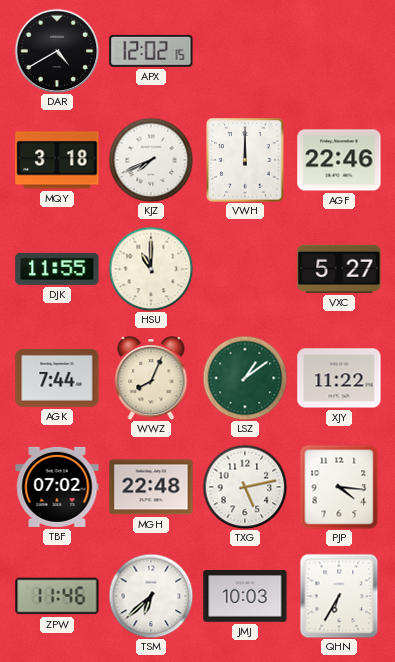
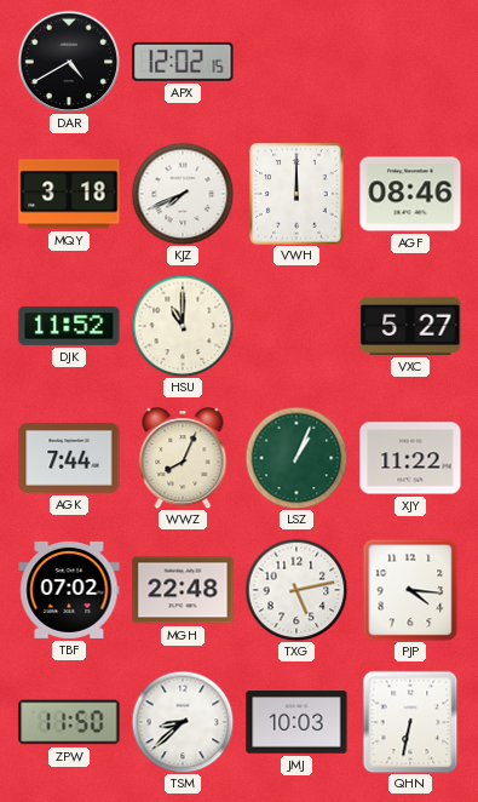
AGF: 22:46 -> 08:46
DJK: 11:55 -> 11:52
LSZ: 1:09 -> 1:04
ZPW: 11:46 -> 11:50
TSM: 6:38 -> 8:38
QHN: 6:35 -> 6:32
